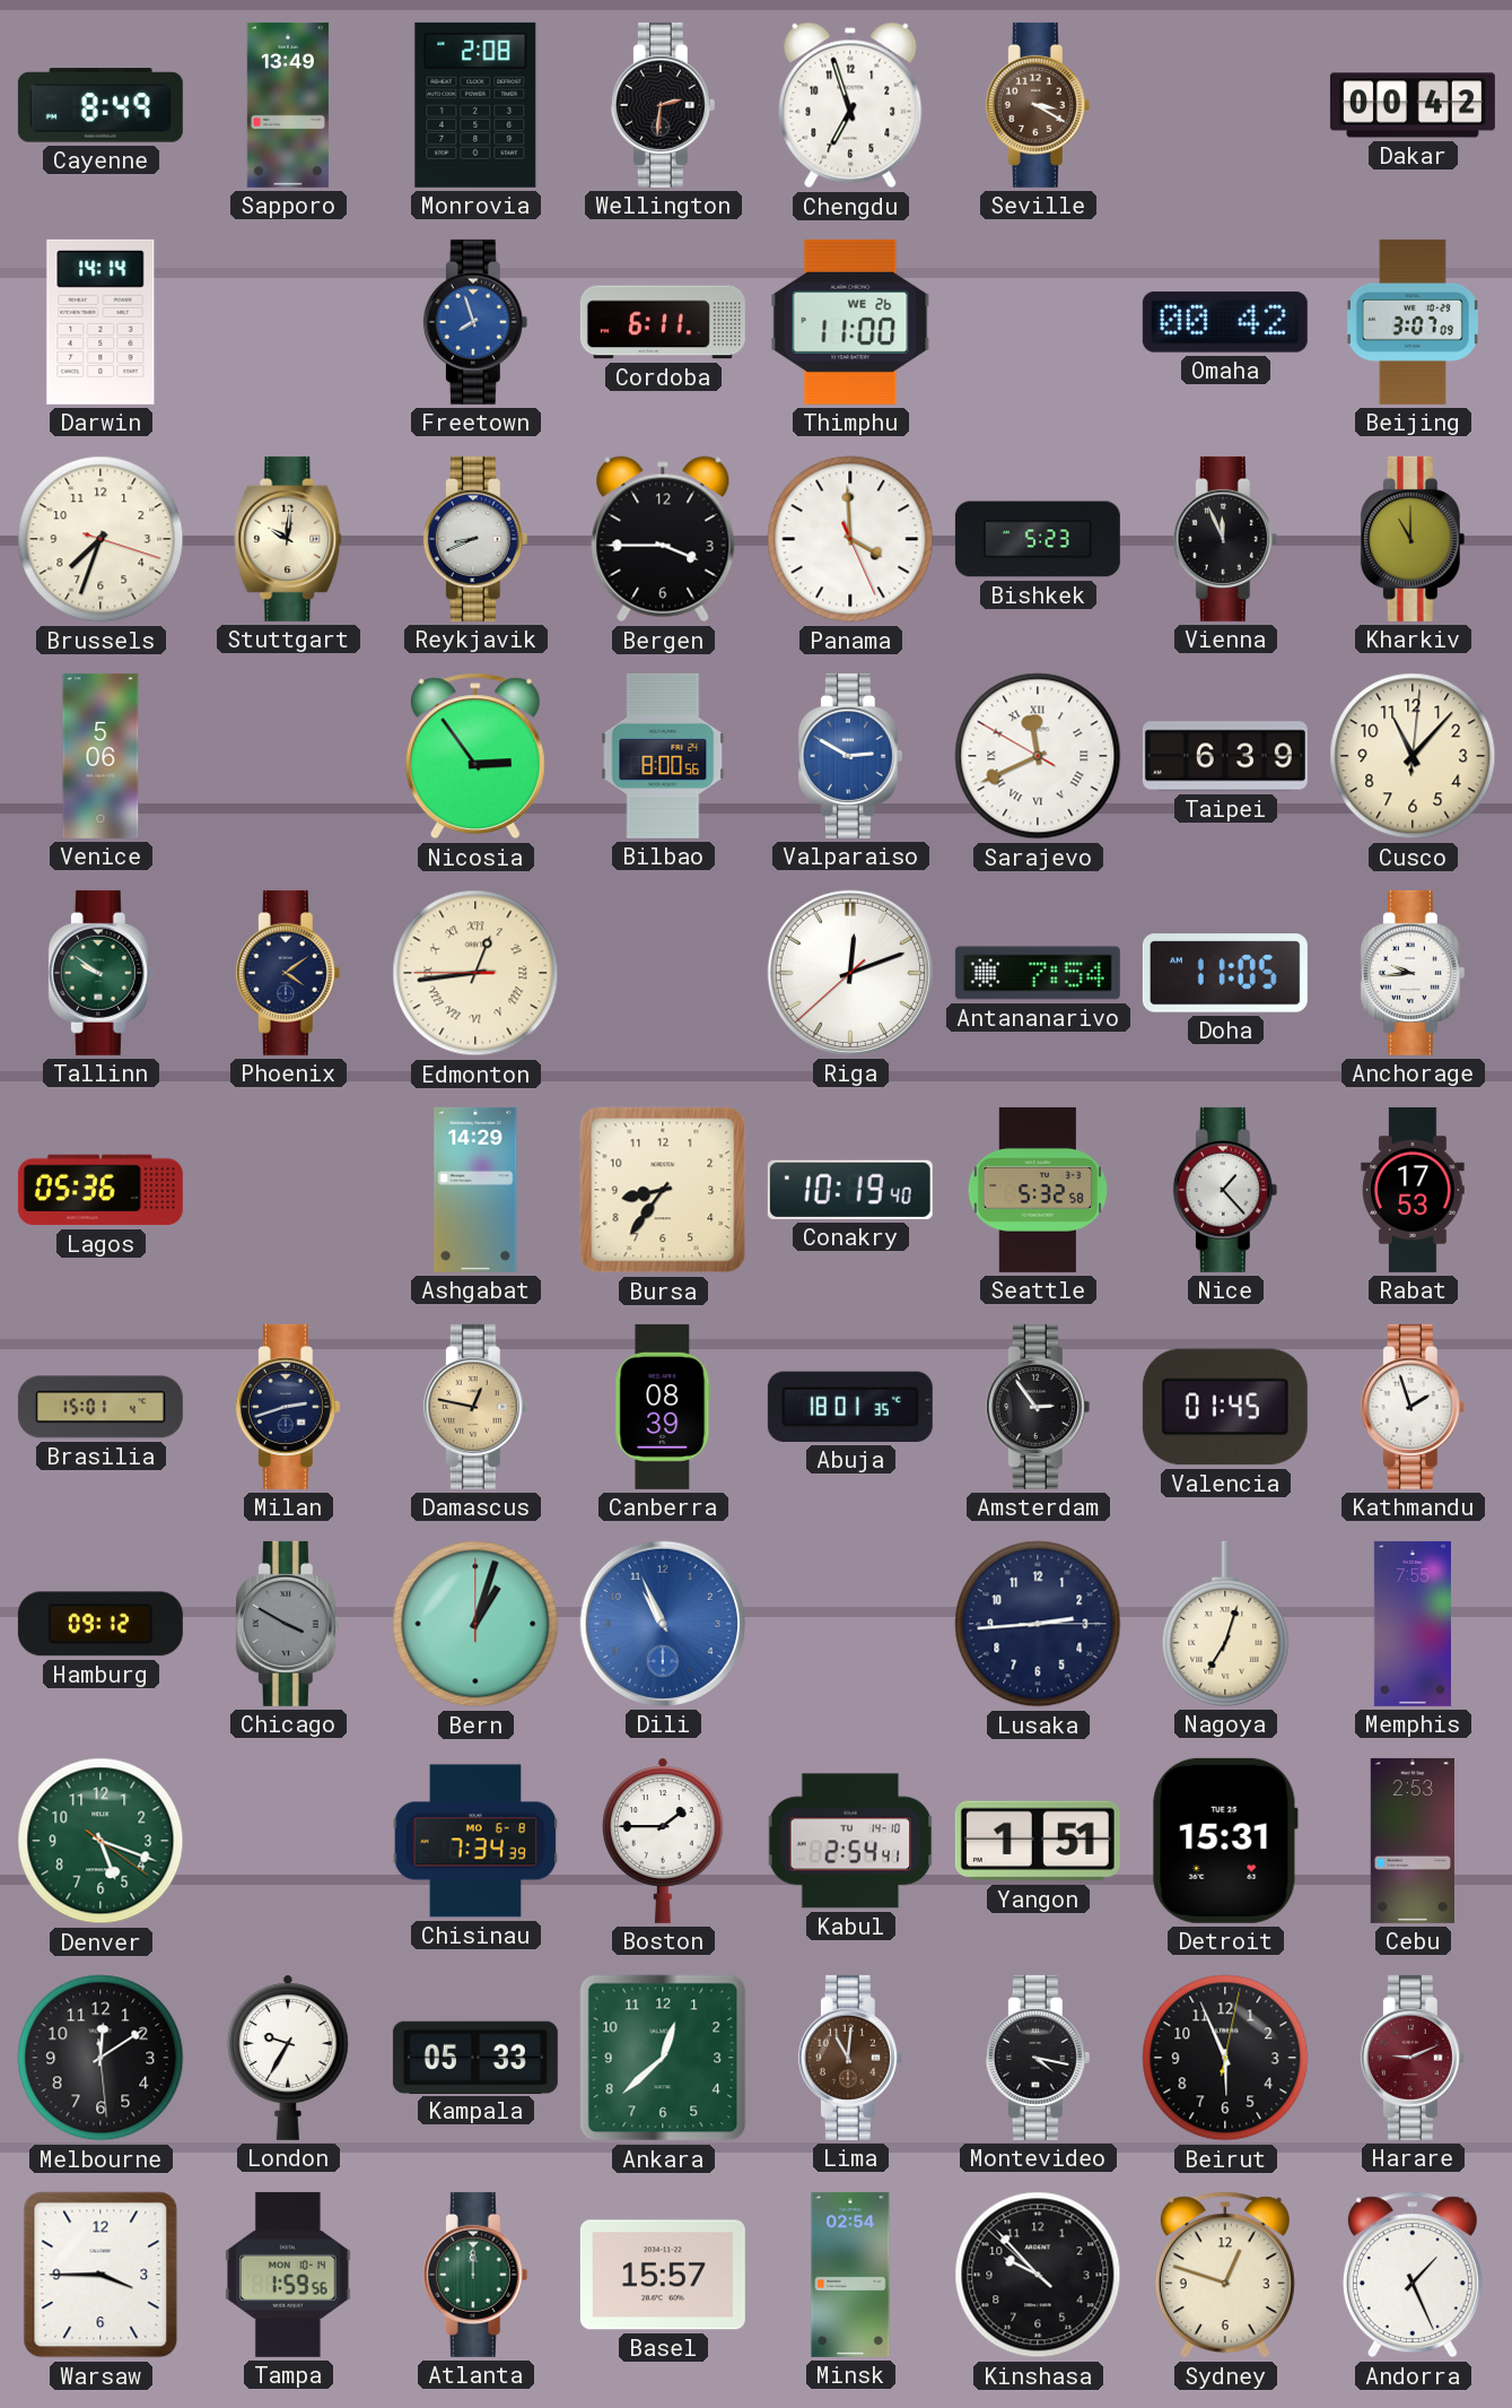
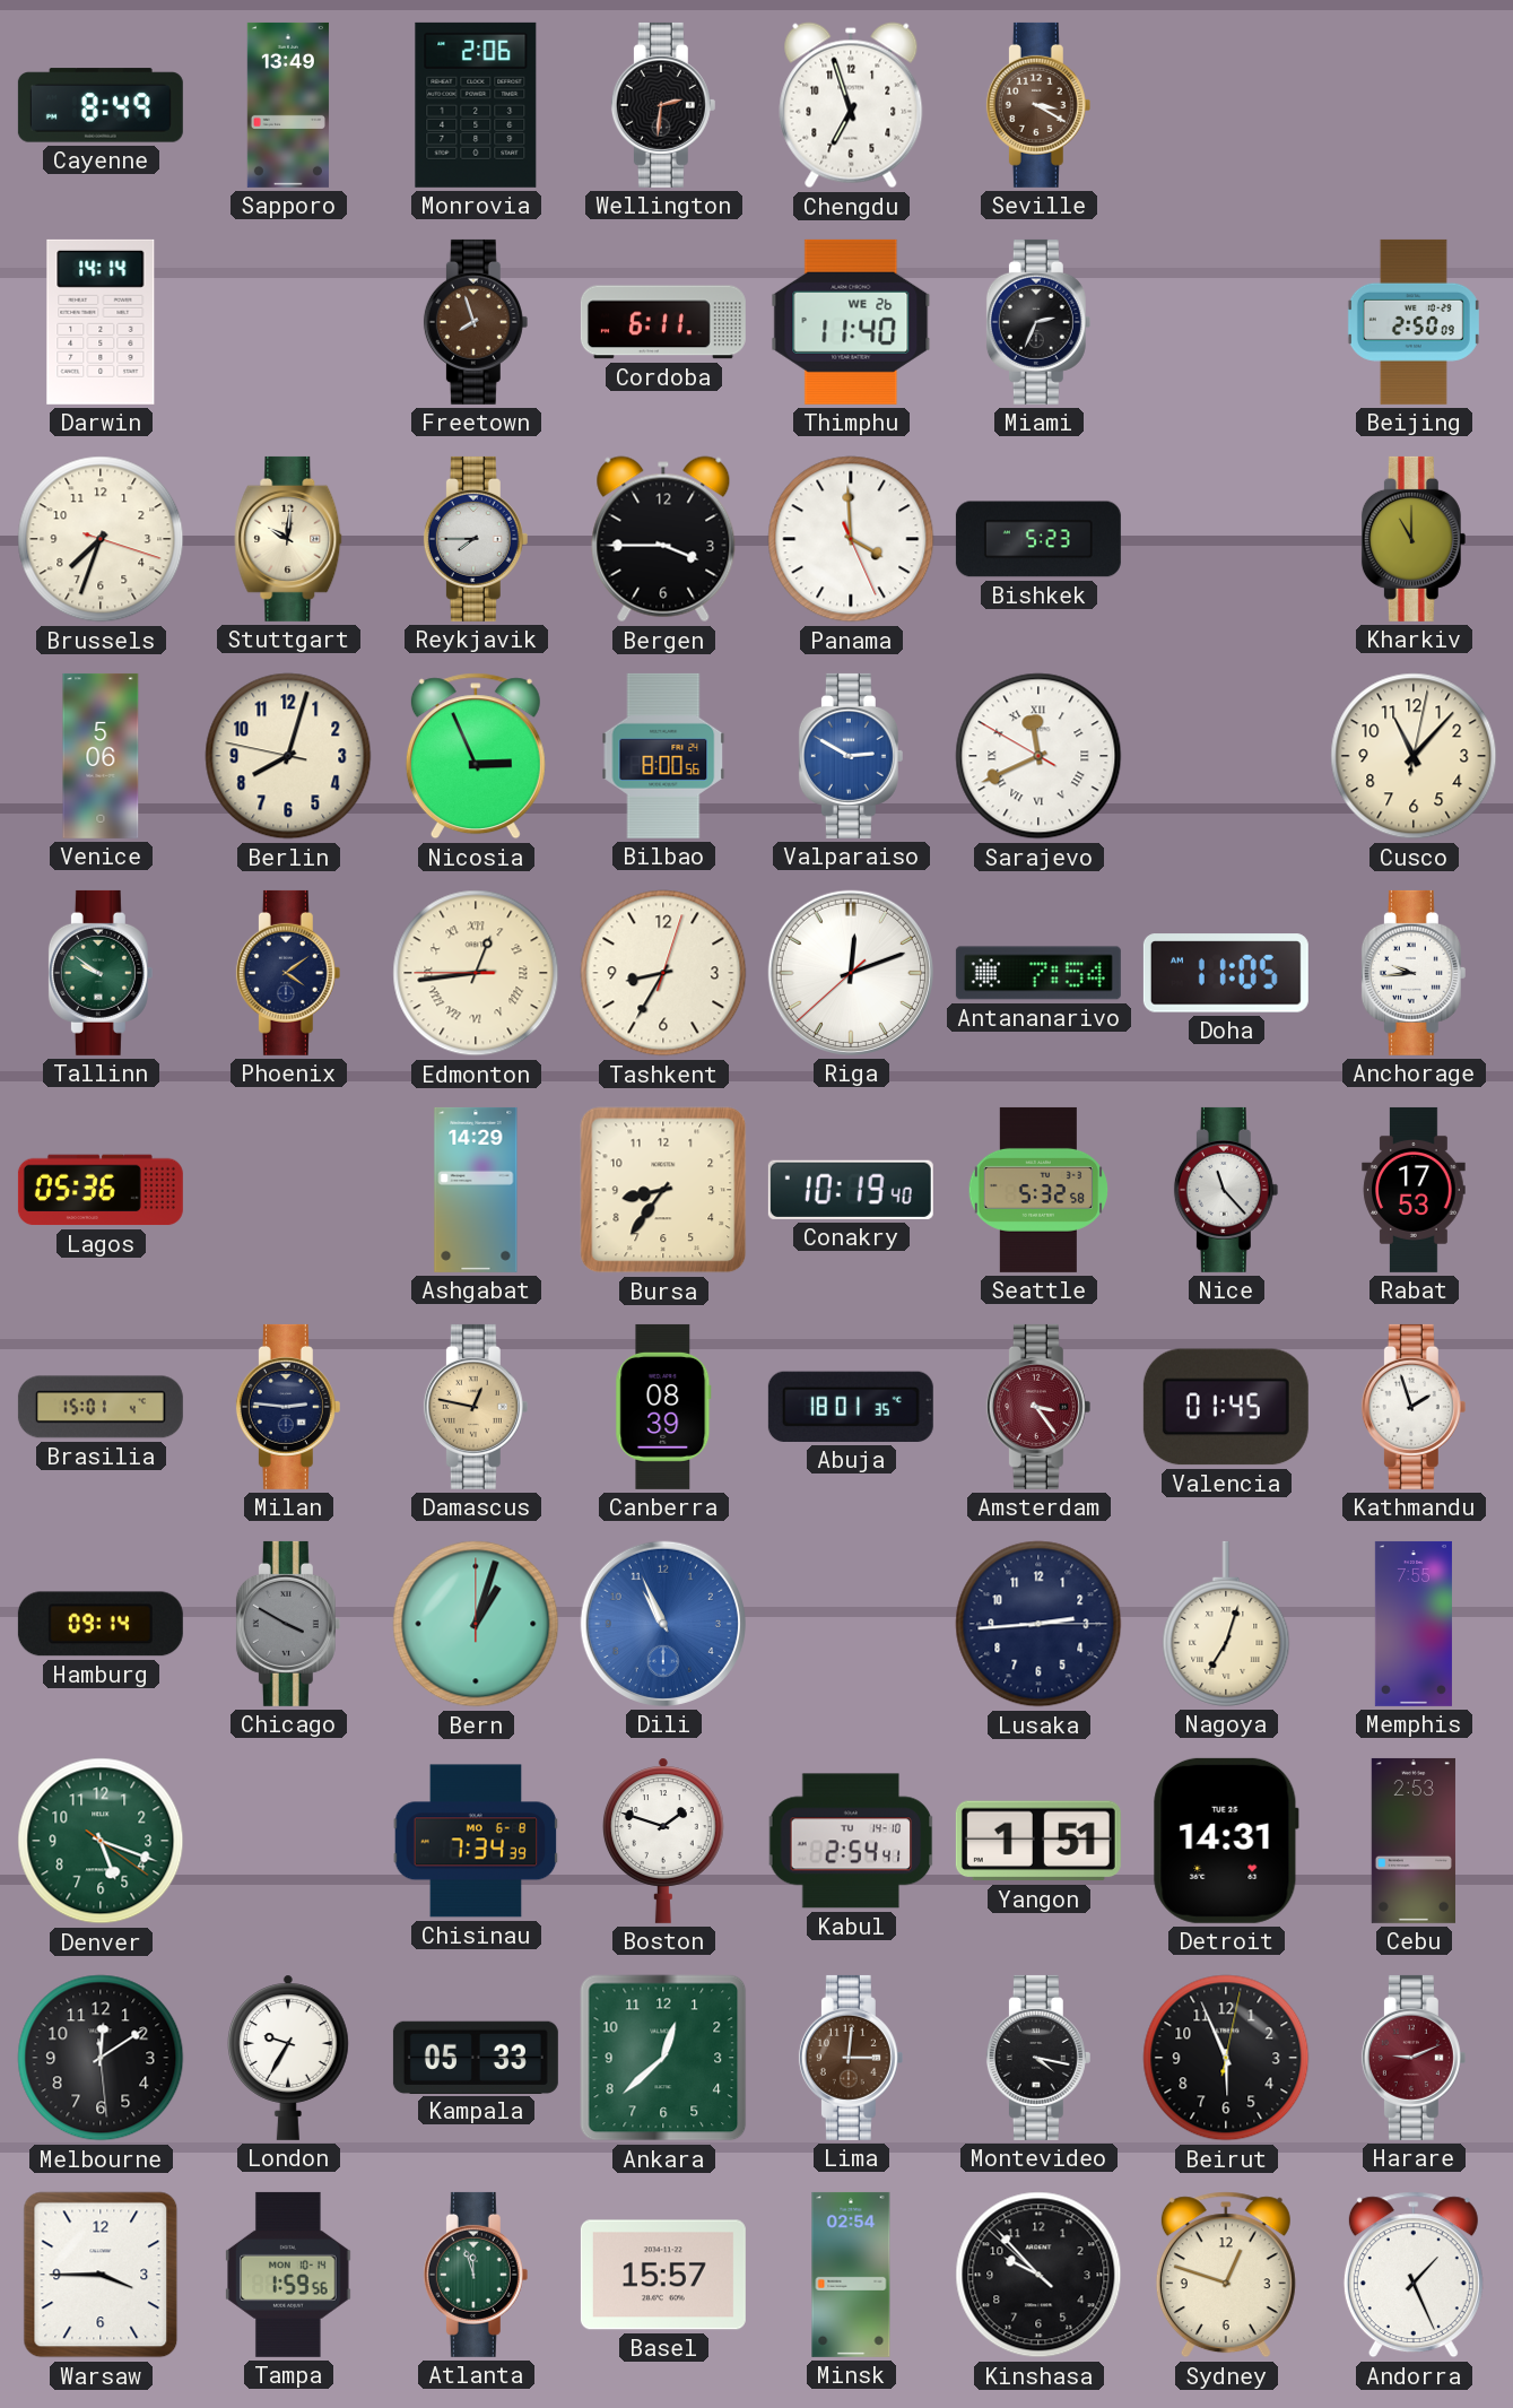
Monrovia: 2:08 -> 2:06
Dakar: 00:42 -> none
Freetown dial: blue -> brown
Thimphu: 11:00 -> 11:40
Miami: none -> 2:34
Omaha: 00:42 -> none
Beijing: 3:07 -> 2:50
Reykjavik: 8:41 -> 7:45
Vienna: 11:56 -> none
Berlin: none -> 8:02
Nicosia: 2:54 -> 2:56
Taipei: 6:39 -> none
Cusco: 11:07:01 -> 11:07:02
Tashkent: none -> 8:35
Nice: 1:23 -> 11:23
Milan: 2:42 -> 2:46
Amsterdam: 2:54 -> 3:24
Amsterdam dial: black -> burgundy
Hamburg: 09:12 -> 09:14
Boston: 1:45 -> 1:48
Detroit: 15:31 -> 14:31
Lima: 11:01 -> 3:01
Atlanta: 12:00 -> 11:57
